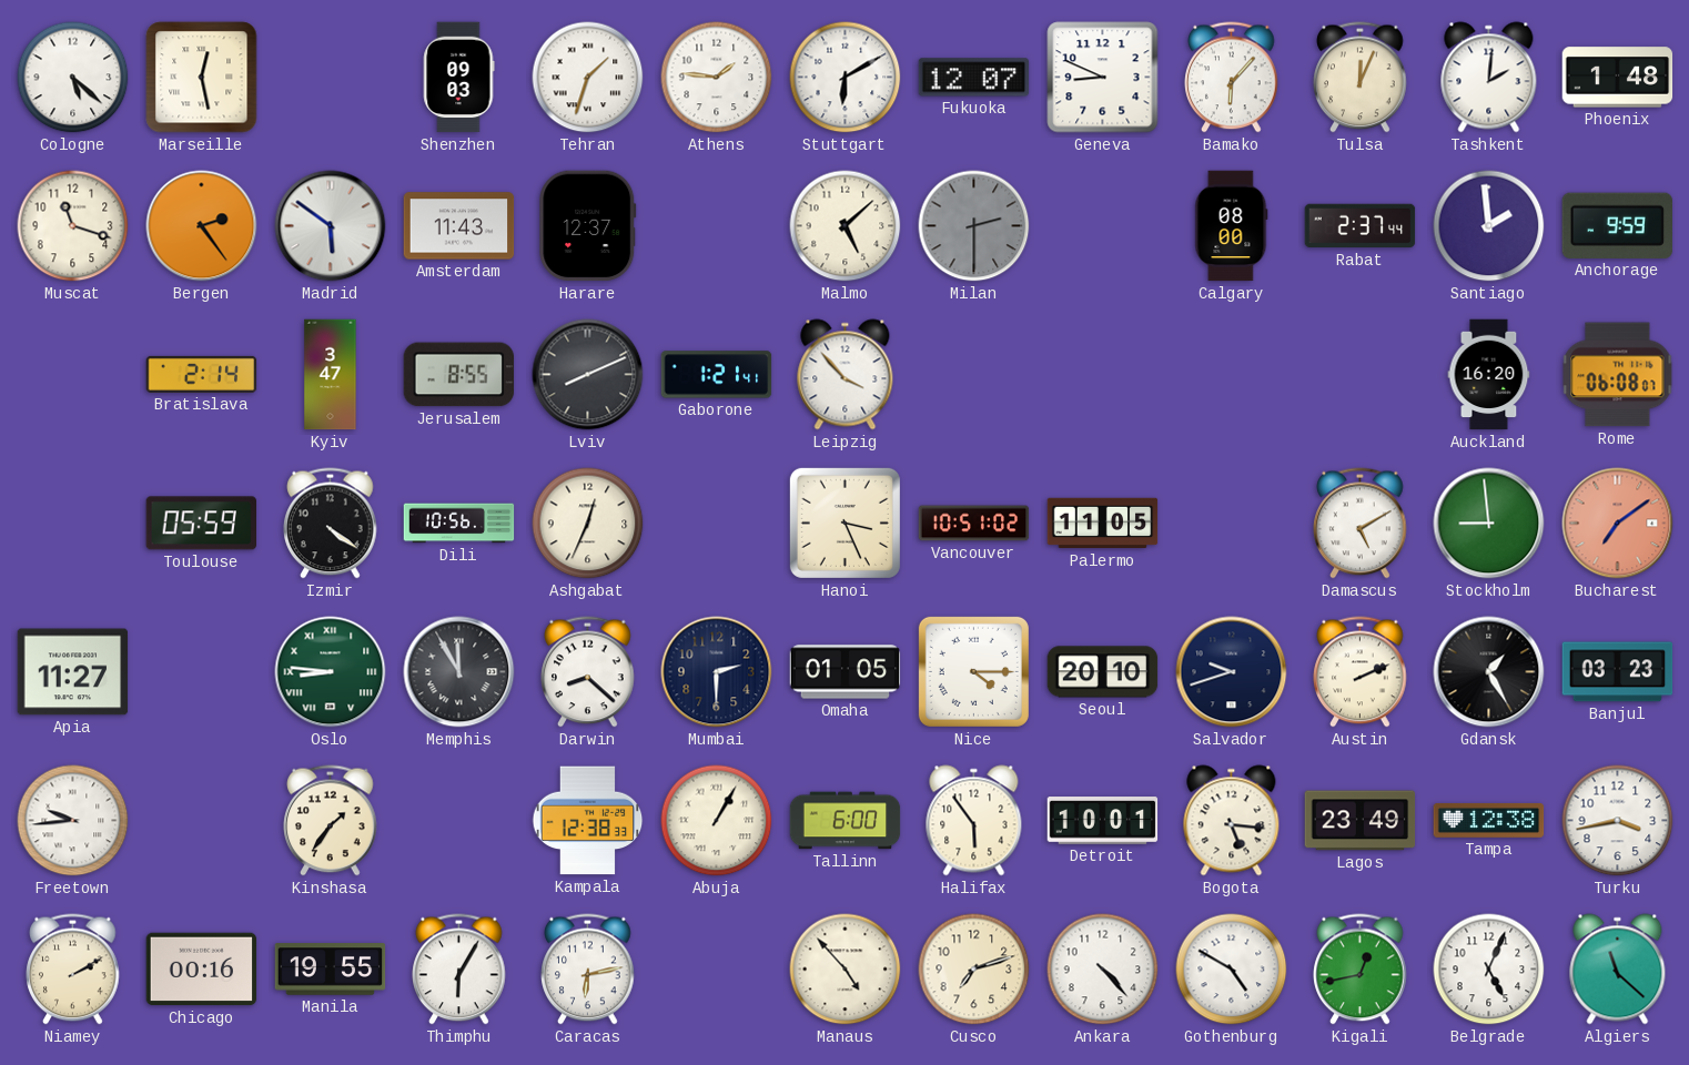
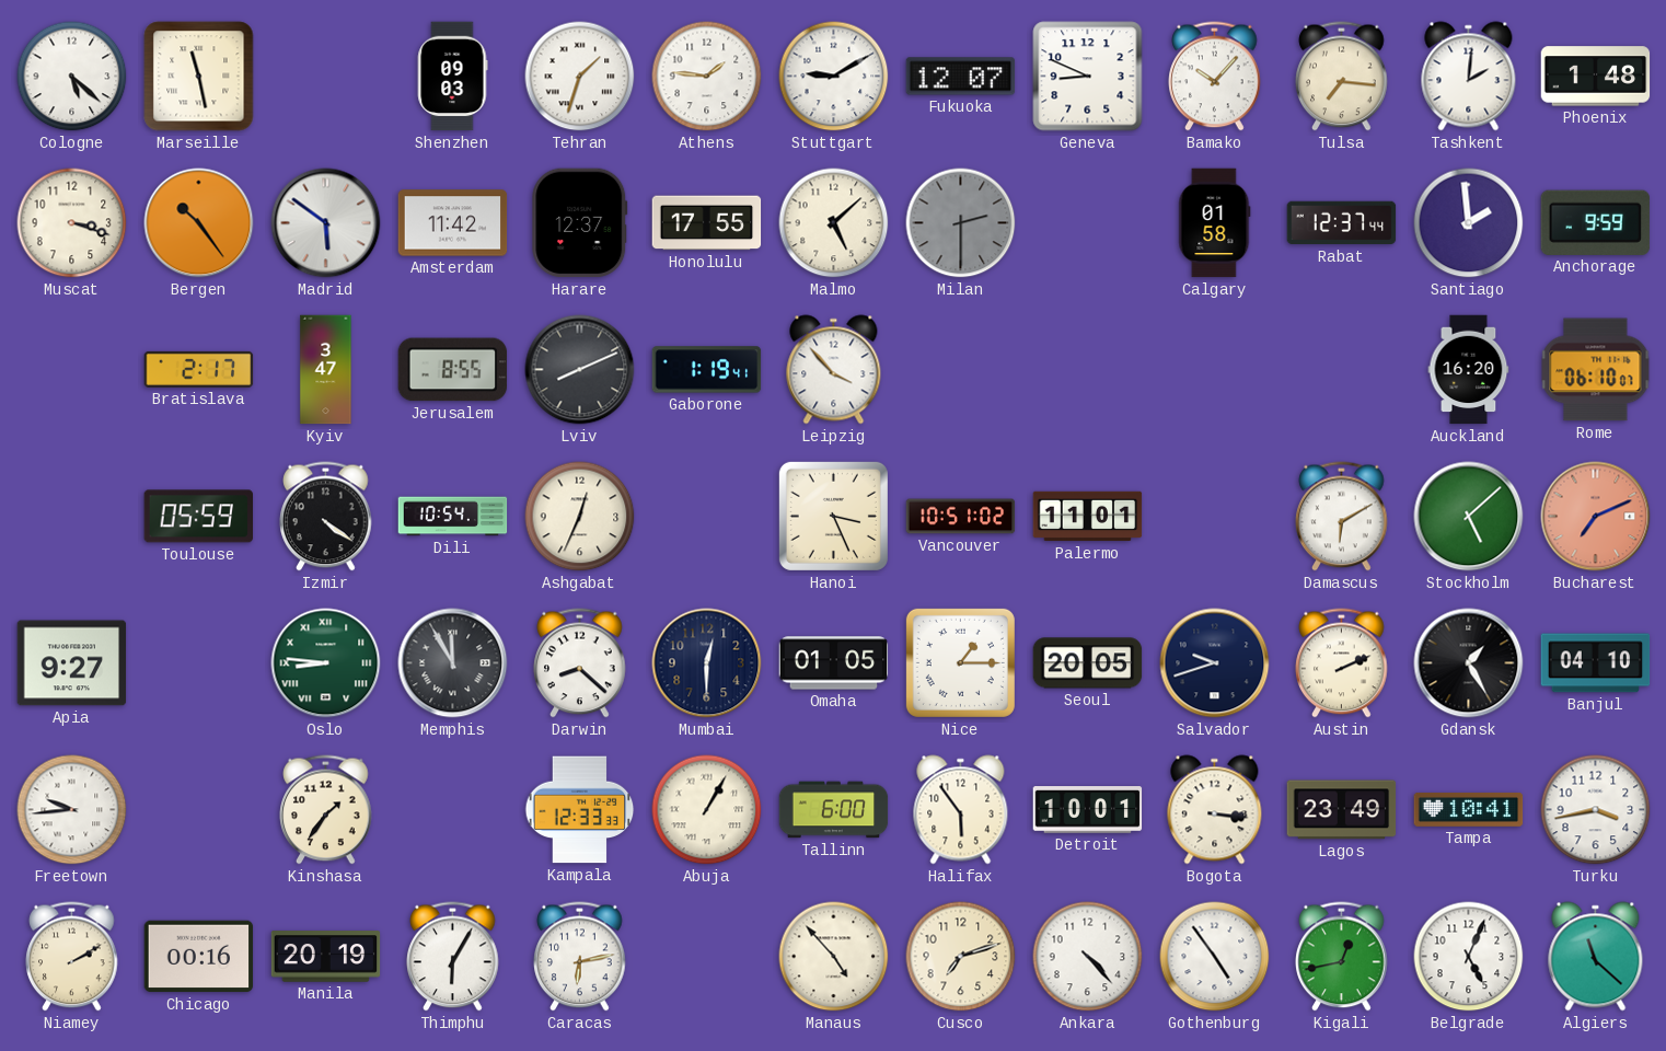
Marseille: 12:28 -> 11:28
Stuttgart: 6:10 -> 9:10
Bamako: 6:07 -> 10:07
Tulsa: 12:04 -> 7:16
Muscat: 11:18 -> 3:18
Bergen: 2:24 -> 10:24
Amsterdam: 11:43 -> 11:42
Honolulu: none -> 17:55
Calgary: 08:00 -> 01:58
Rabat: 2:37 -> 12:37
Bratislava: 2:14 -> 2:17
Gaborone: 1:21 -> 1:19
Rome: 06:08 -> 06:10
Dili: 10:56 -> 10:54
Palermo: 11:05 -> 11:01
Damascus: 5:10 -> 6:10
Stockholm: 8:59 -> 5:08
Bucharest: 7:09 -> 7:11
Apia: 11:27 -> 9:27
Mumbai: 2:30 -> 12:30
Nice: 4:15 -> 1:15
Seoul: 20:10 -> 20:05
Banjul: 03:23 -> 04:10
Kampala: 12:38 -> 12:33
Bogota: 5:16 -> 3:16
Tampa: 12:38 -> 10:41
Manila: 19:55 -> 20:19
Gothenburg: 4:50 -> 4:54
